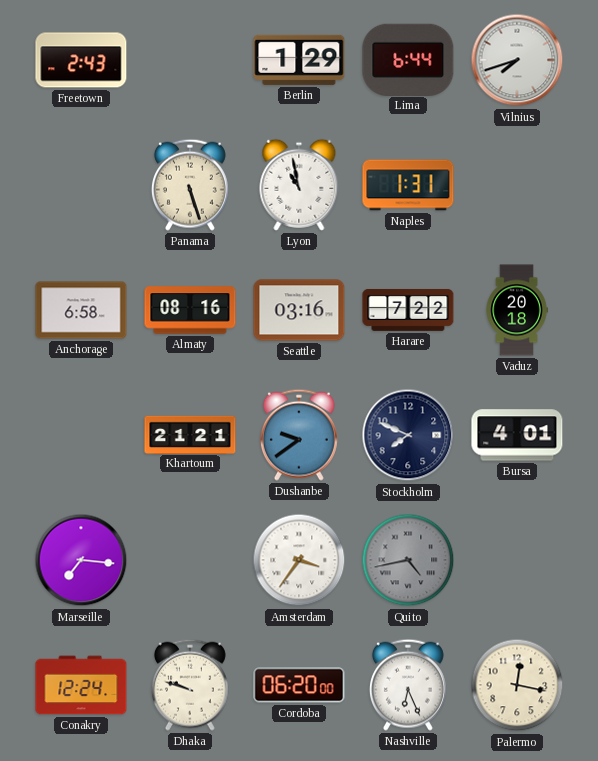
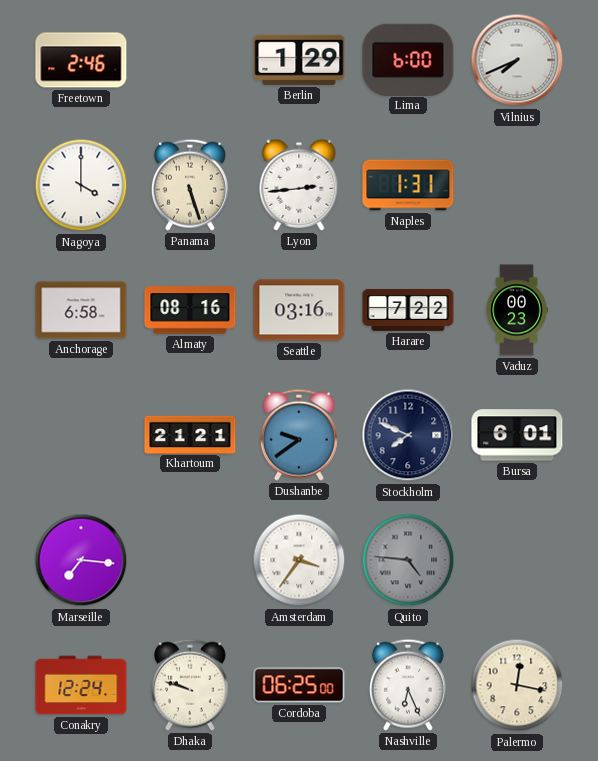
Freetown: 2:43 -> 2:46
Lima: 6:44 -> 6:00
Vilnius: 7:42 -> 7:41
Nagoya: none -> 4:00
Lyon: 10:58 -> 2:44
Vaduz: 20:18 -> 00:23
Bursa: 4:01 -> 6:01
Quito: 4:43 -> 4:46
Cordoba: 06:20 -> 06:25
